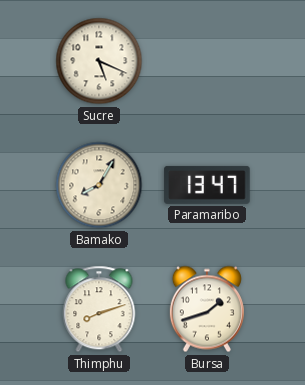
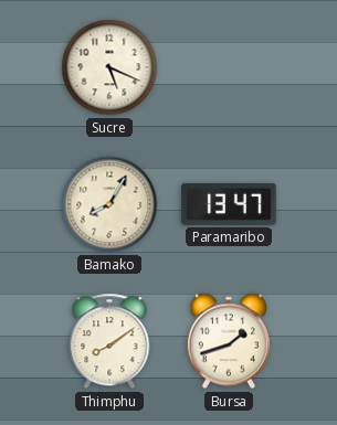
Thimphu: 8:12 -> 8:09
